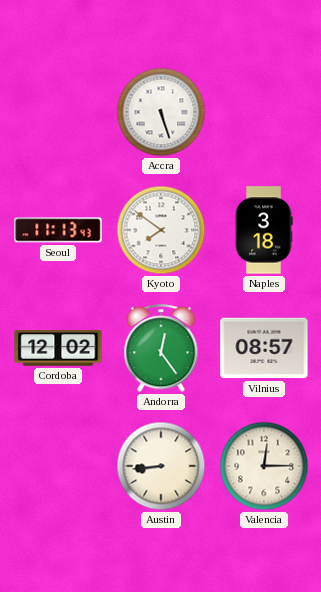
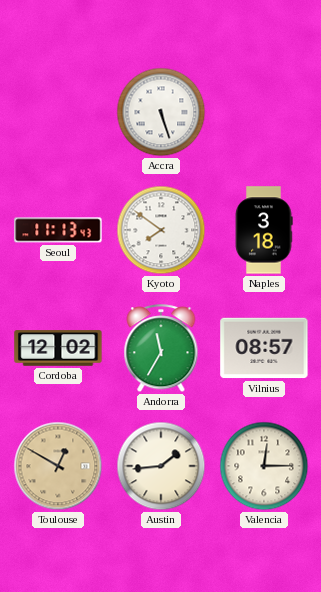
Andorra: 12:24 -> 11:35
Toulouse: none -> 12:50
Austin: 8:44 -> 1:44
